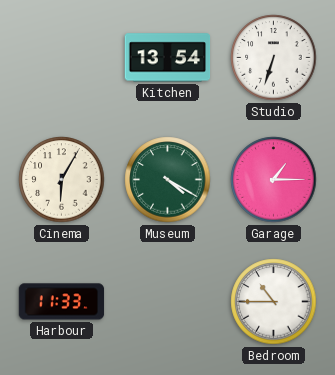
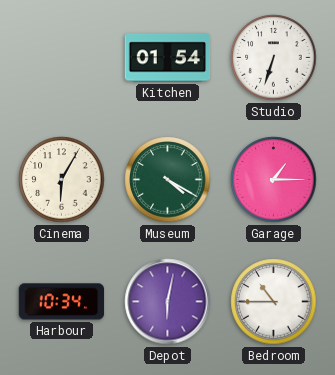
Kitchen: 13:54 -> 01:54
Harbour: 11:33 -> 10:34
Depot: none -> 6:02
